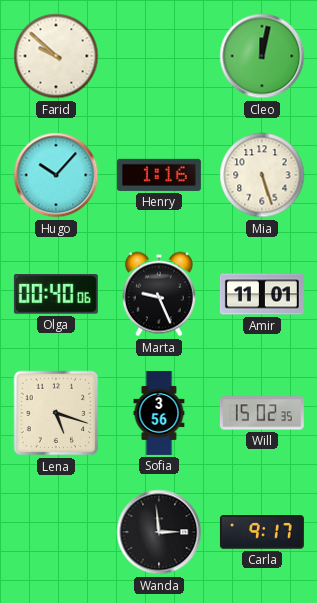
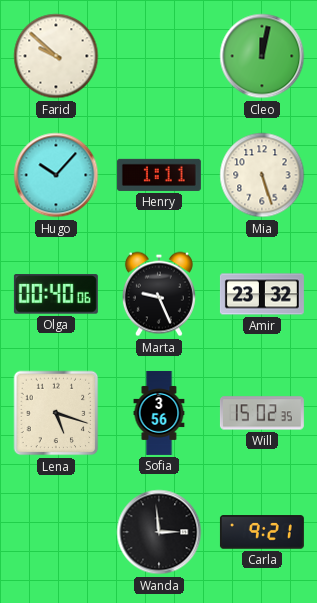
Henry: 1:16 -> 1:11
Amir: 11:01 -> 23:32
Carla: 9:17 -> 9:21
